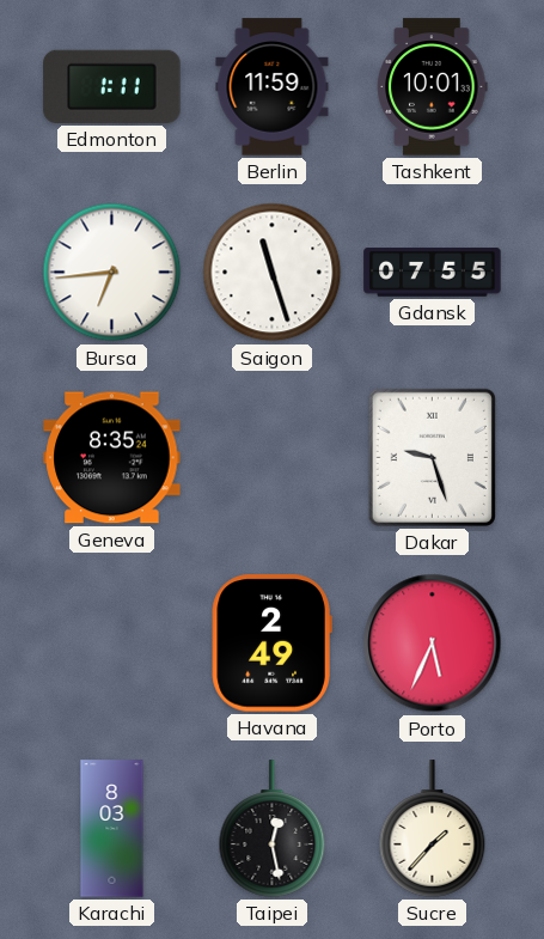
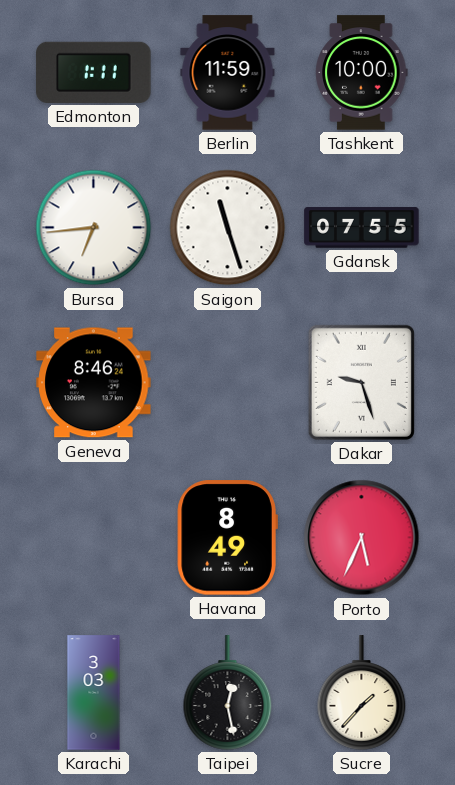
Tashkent: 10:01 -> 10:00
Geneva: 8:35 -> 8:46
Havana: 2:49 -> 8:49
Karachi: 8:03 -> 3:03
